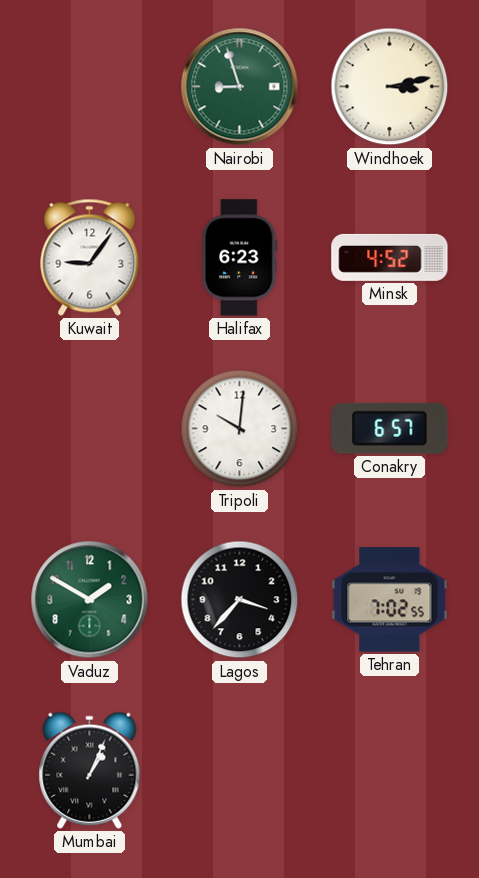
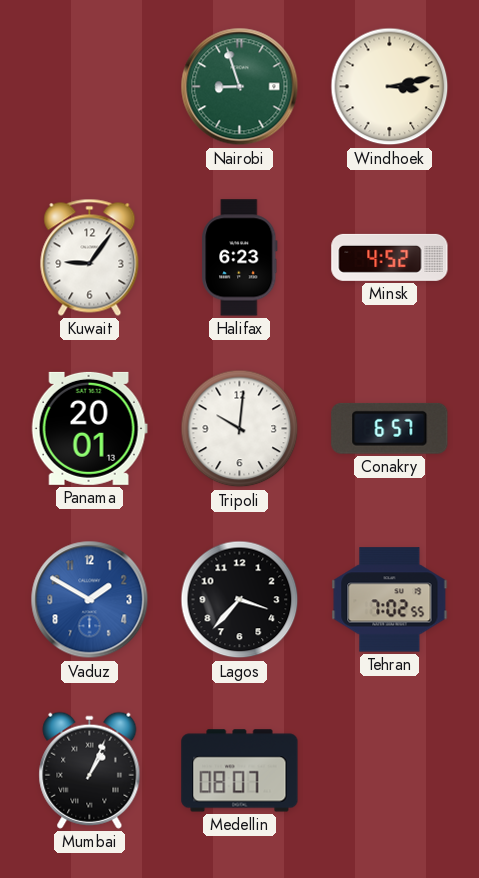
Panama: none -> 20:01
Vaduz dial: green -> blue
Medellin: none -> 08:07
